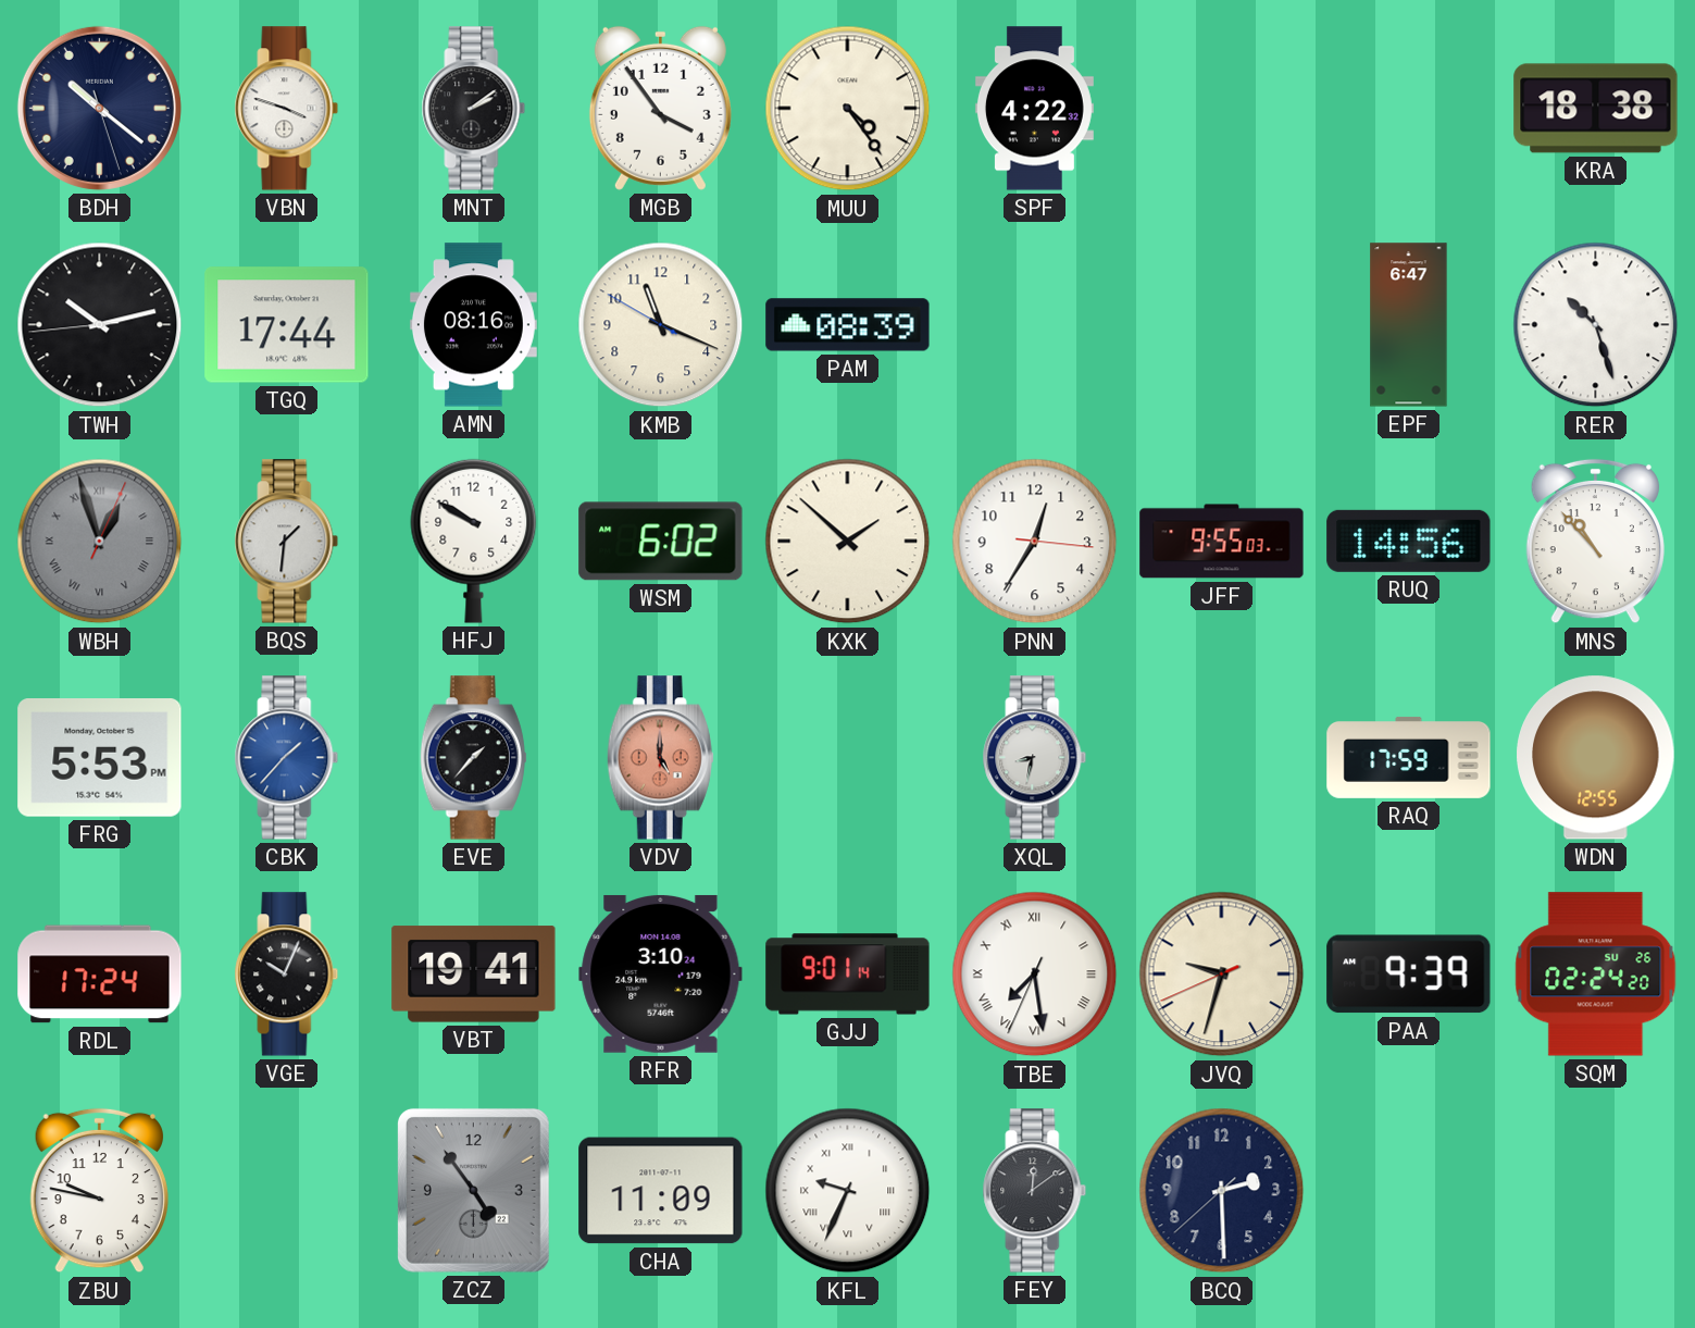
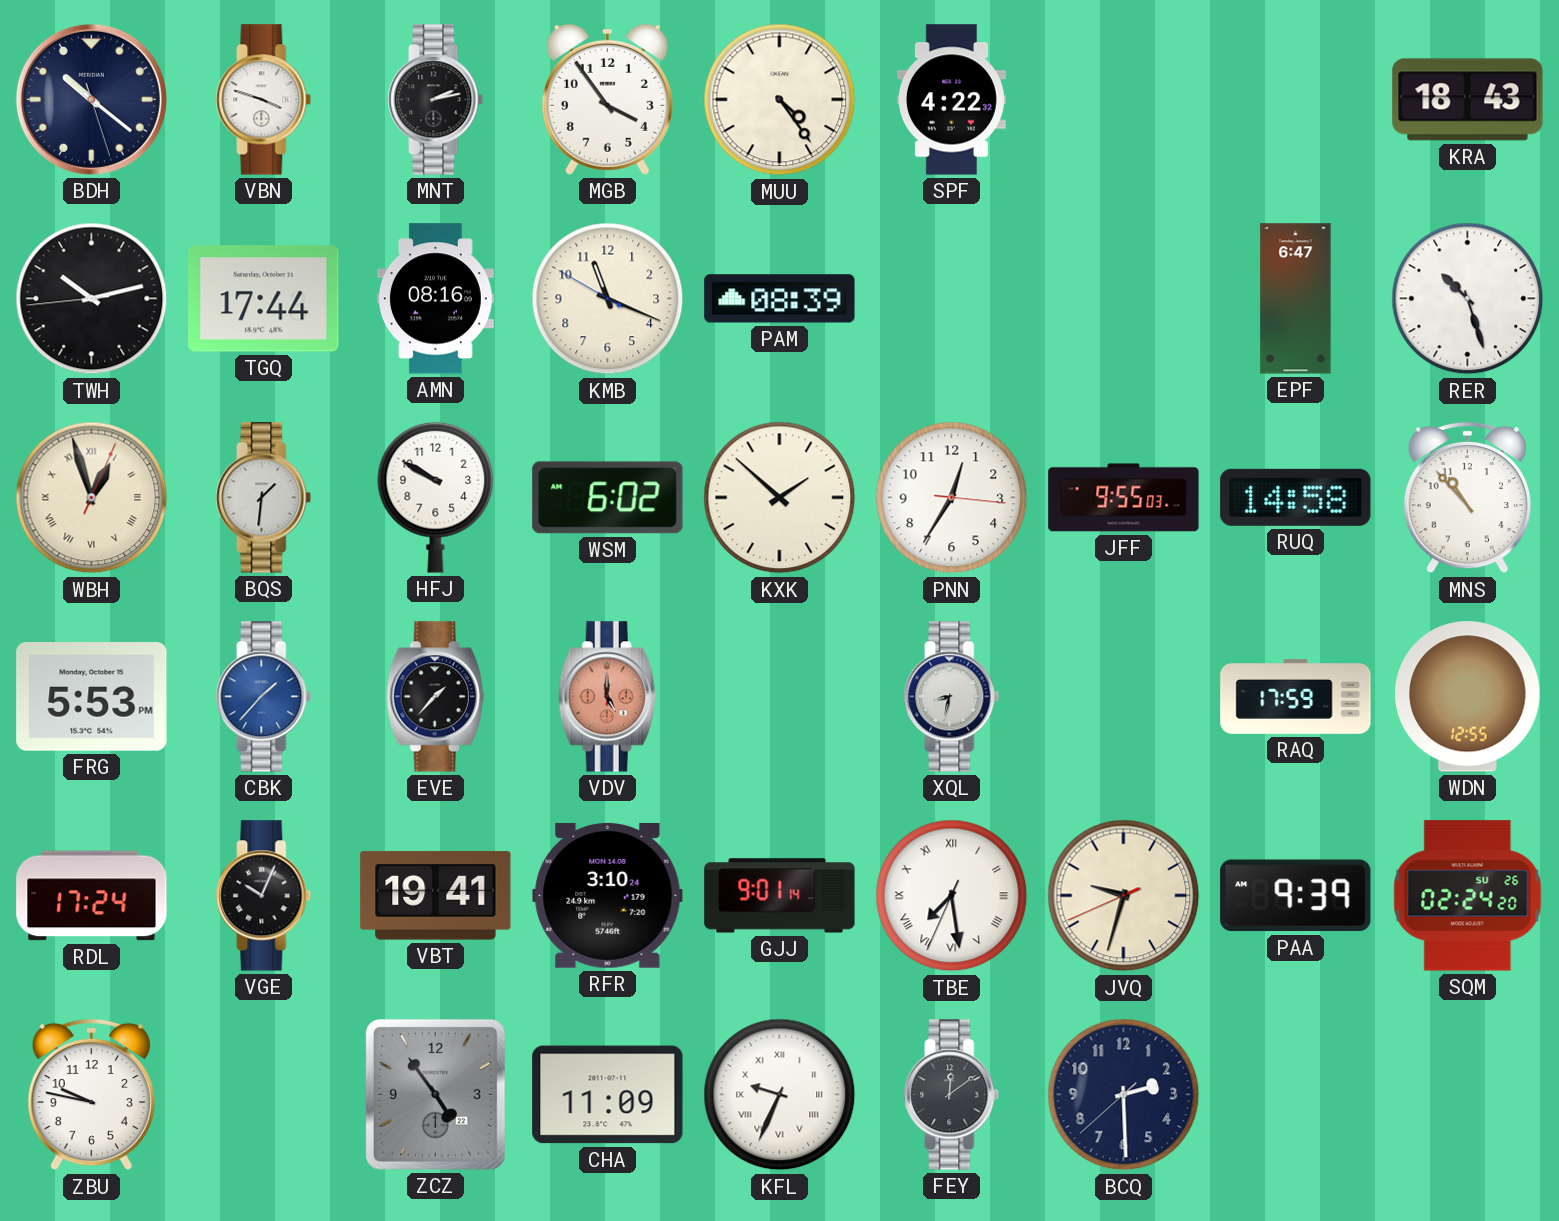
MNT: 2:09 -> 2:13
KRA: 18:38 -> 18:43
WBH dial: grey -> cream
RUQ: 14:56 -> 14:58
